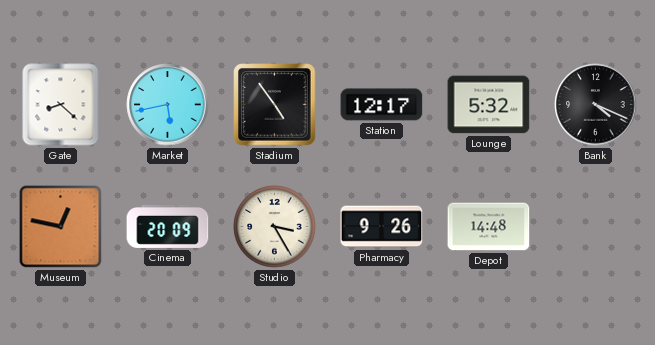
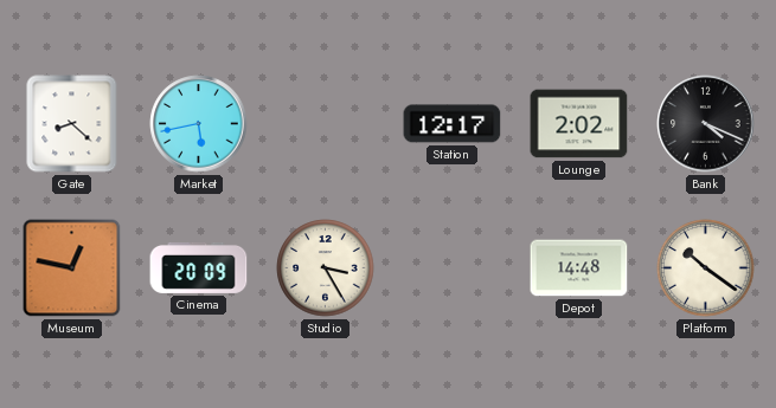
Stadium: 4:54 -> none
Lounge: 5:32 -> 2:02
Pharmacy: 9:26 -> none
Platform: none -> 10:21
